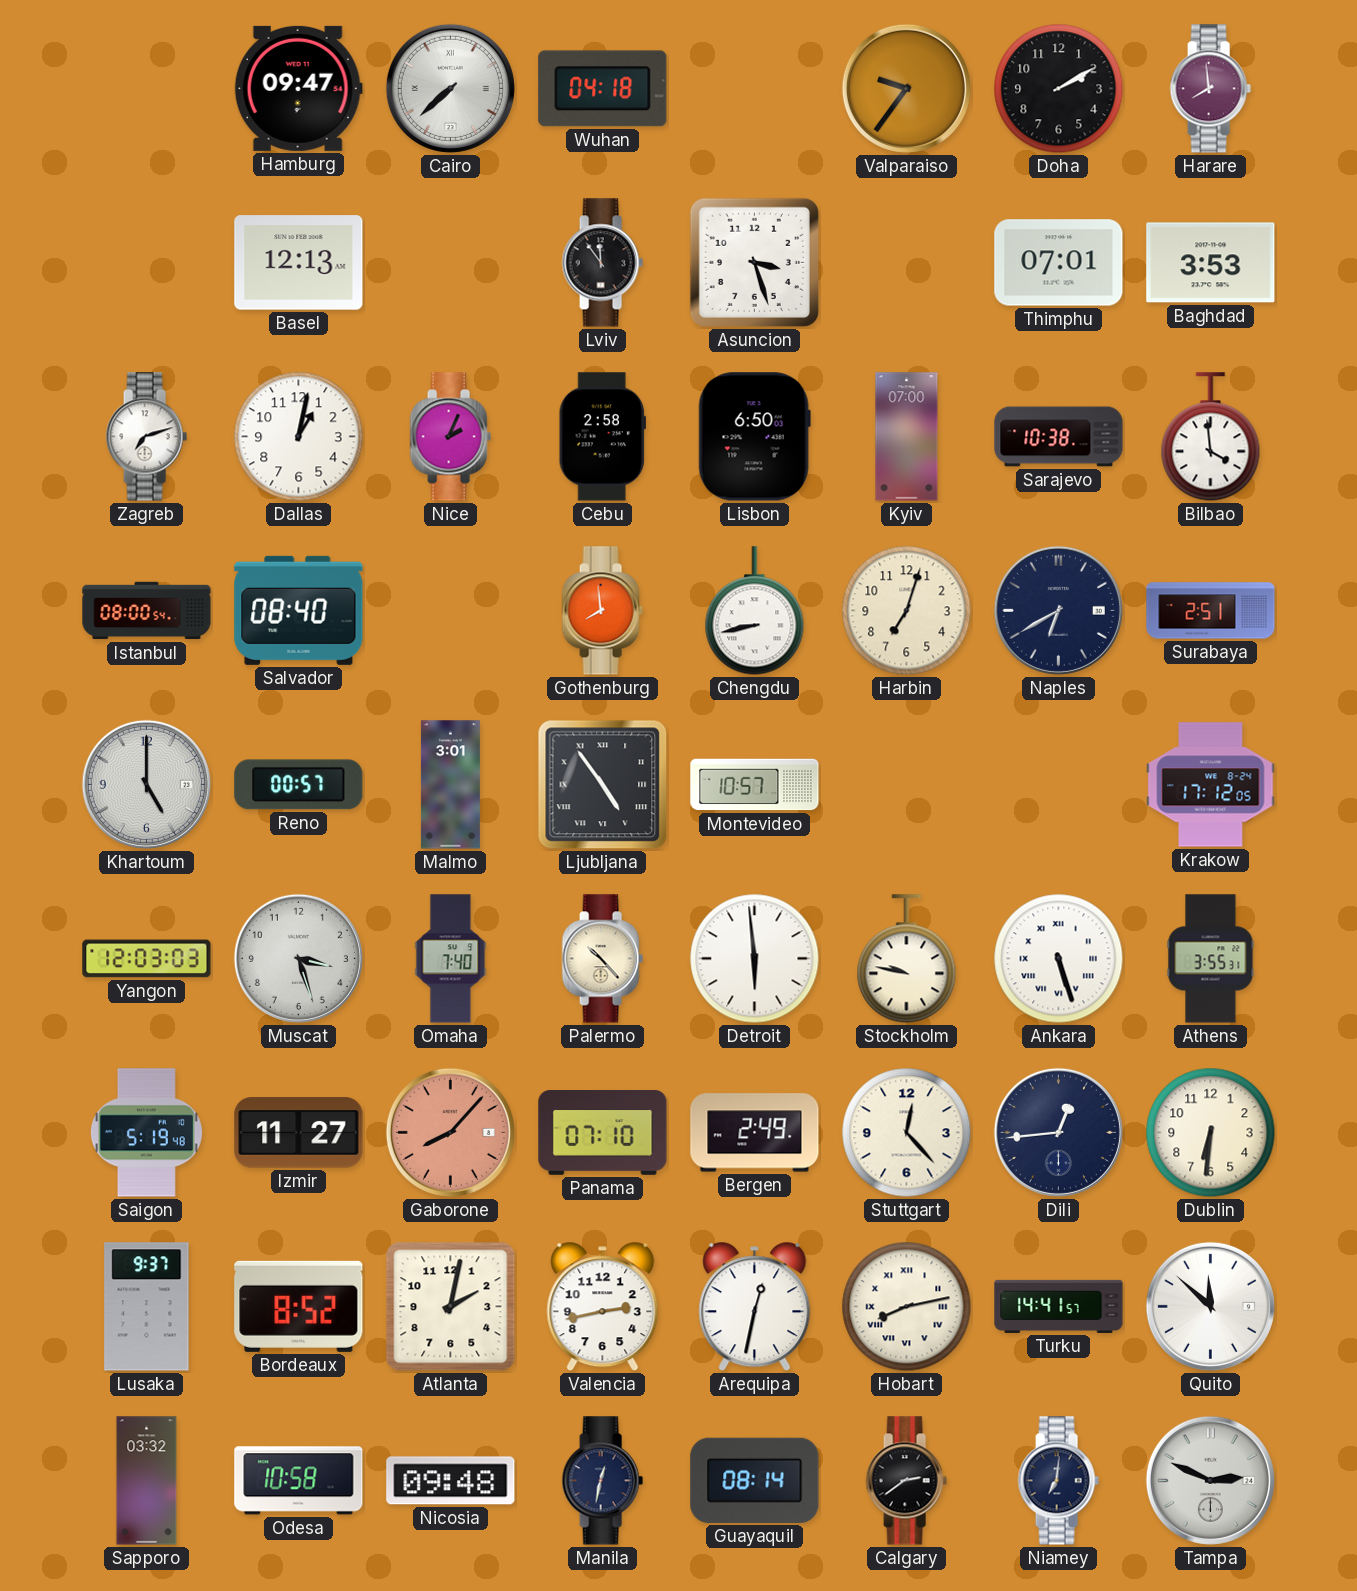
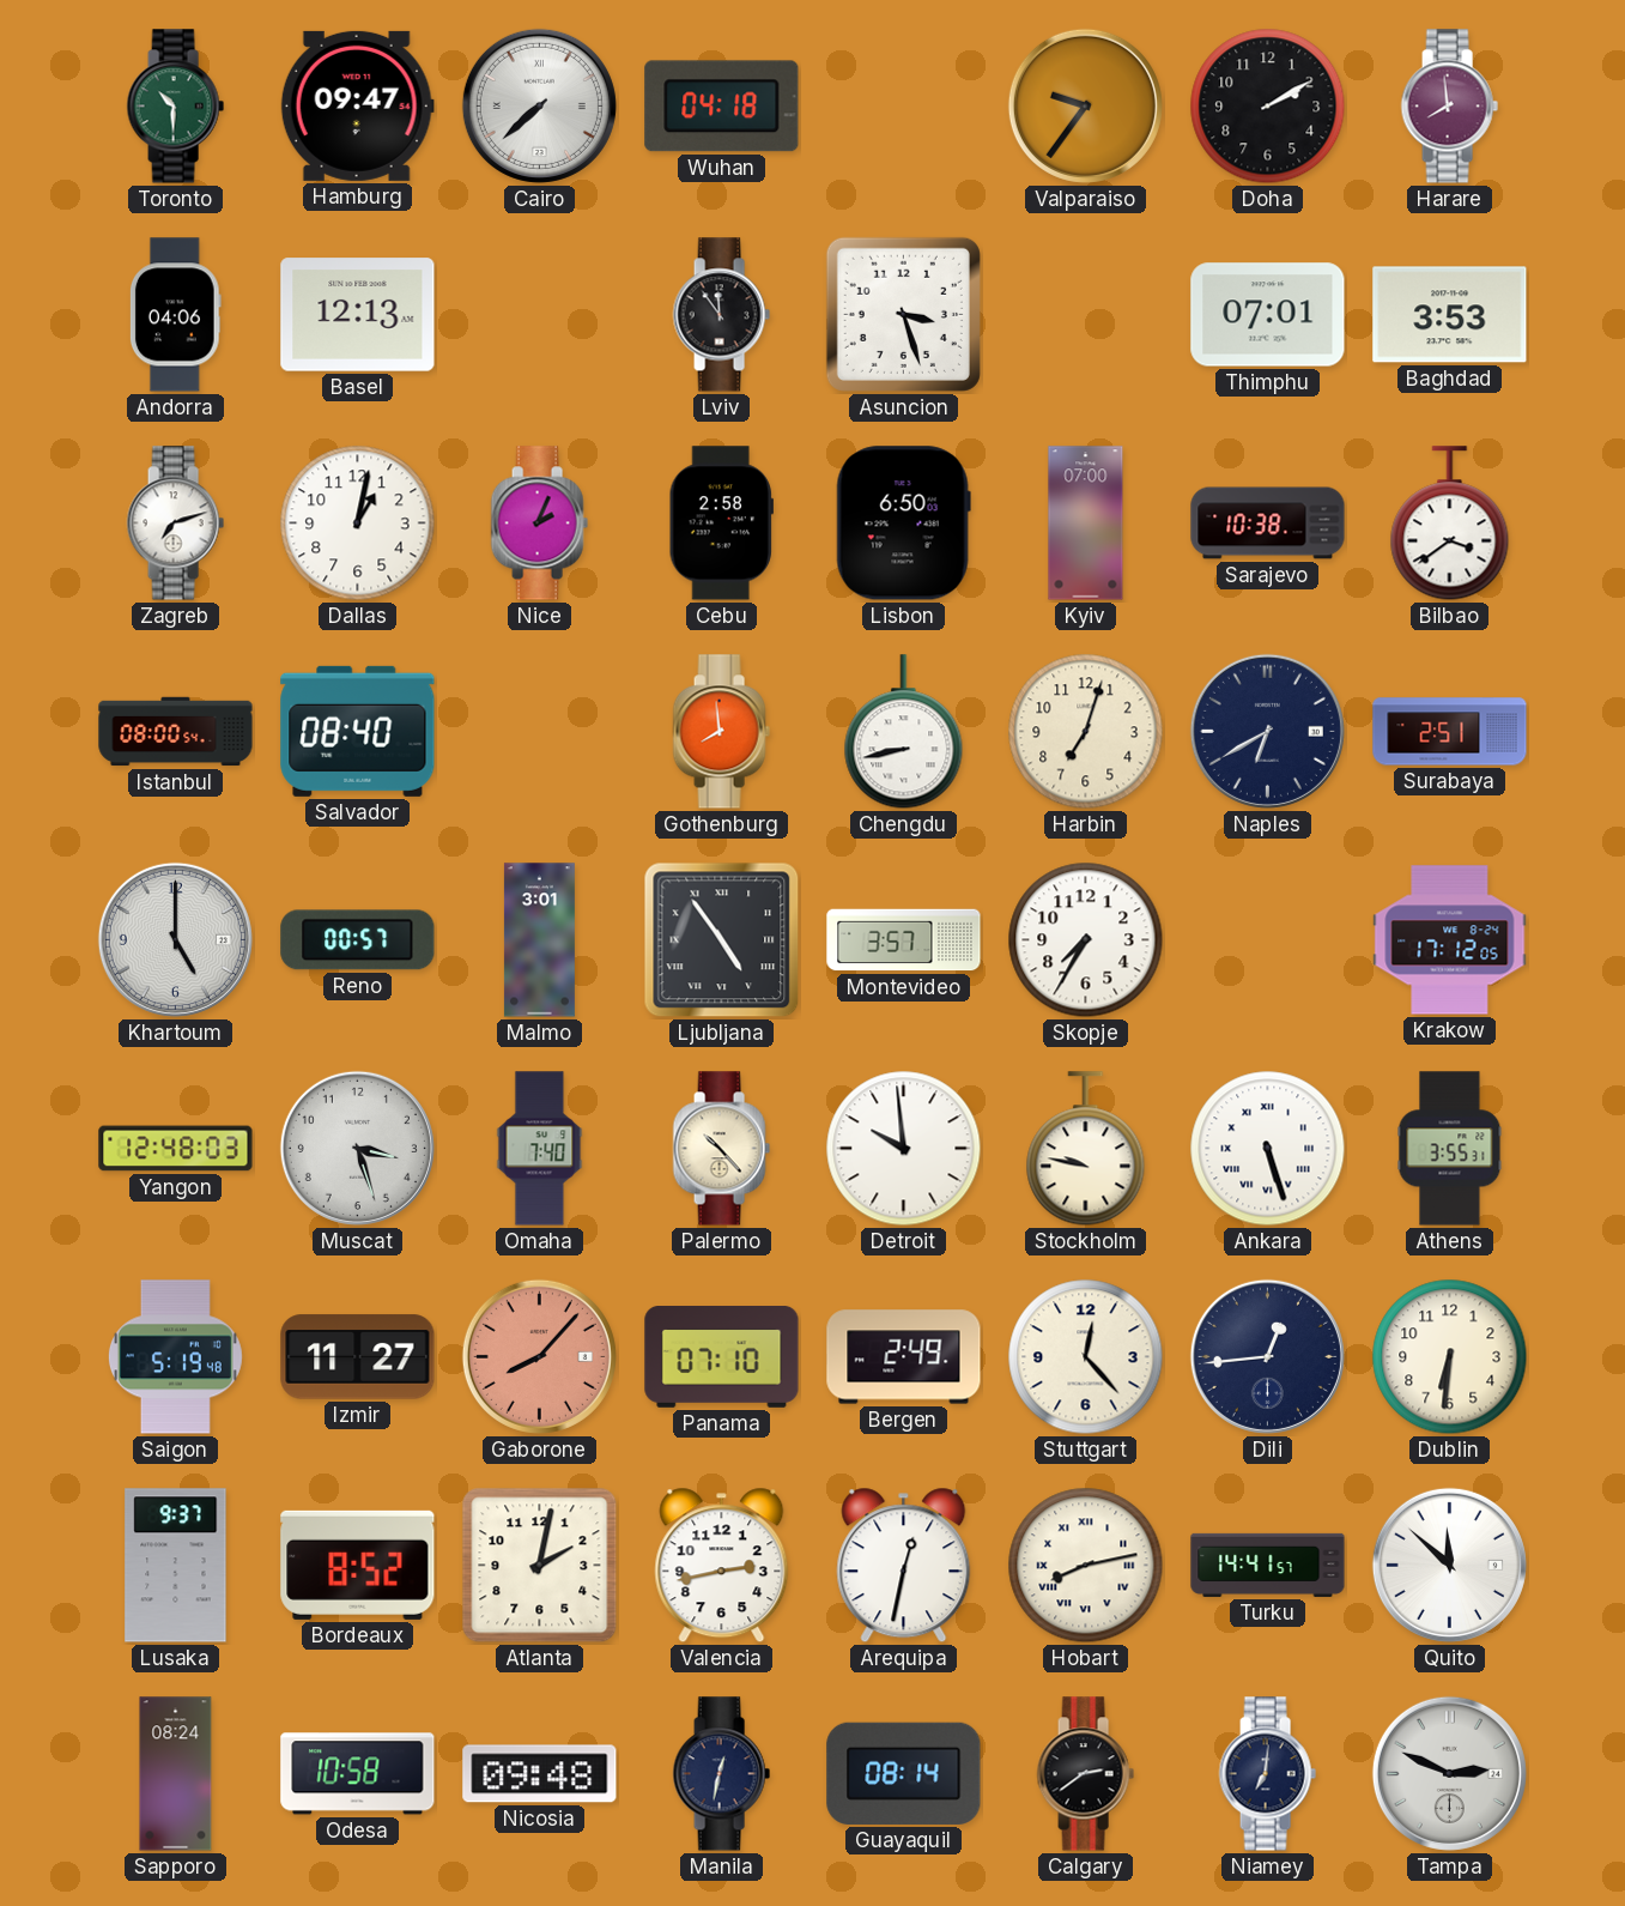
Toronto: none -> 10:30
Andorra: none -> 04:06
Bilbao: 3:59 -> 3:39
Montevideo: 10:57 -> 3:57
Skopje: none -> 7:35
Yangon: 12:03 -> 12:48
Detroit: 5:59 -> 9:59
Sapporo: 03:32 -> 08:24
